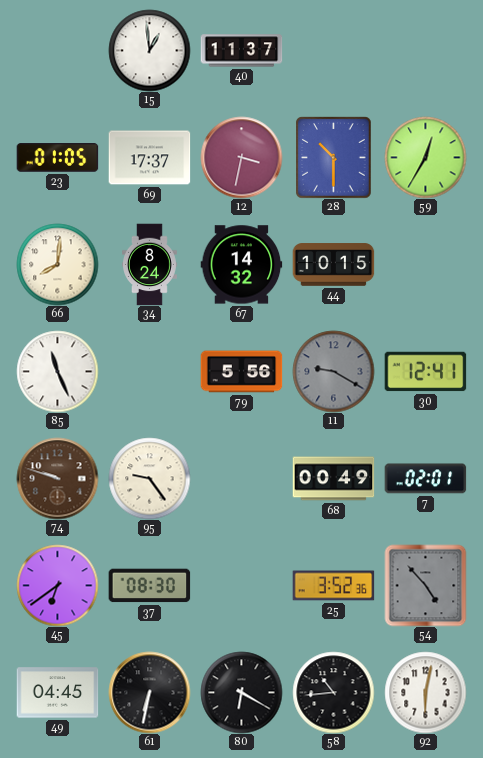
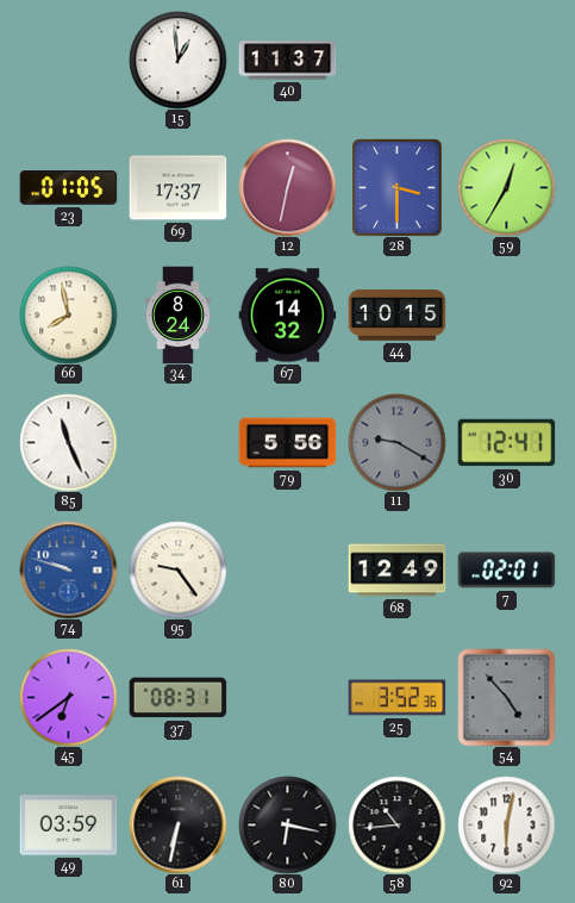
12: 3:32 -> 12:32
28: 10:30 -> 3:30
66: 8:01 -> 7:58
74 dial: brown -> blue
68: 00:49 -> 12:49
37: 08:30 -> 08:31
49: 04:45 -> 03:59
80: 6:20 -> 6:17
